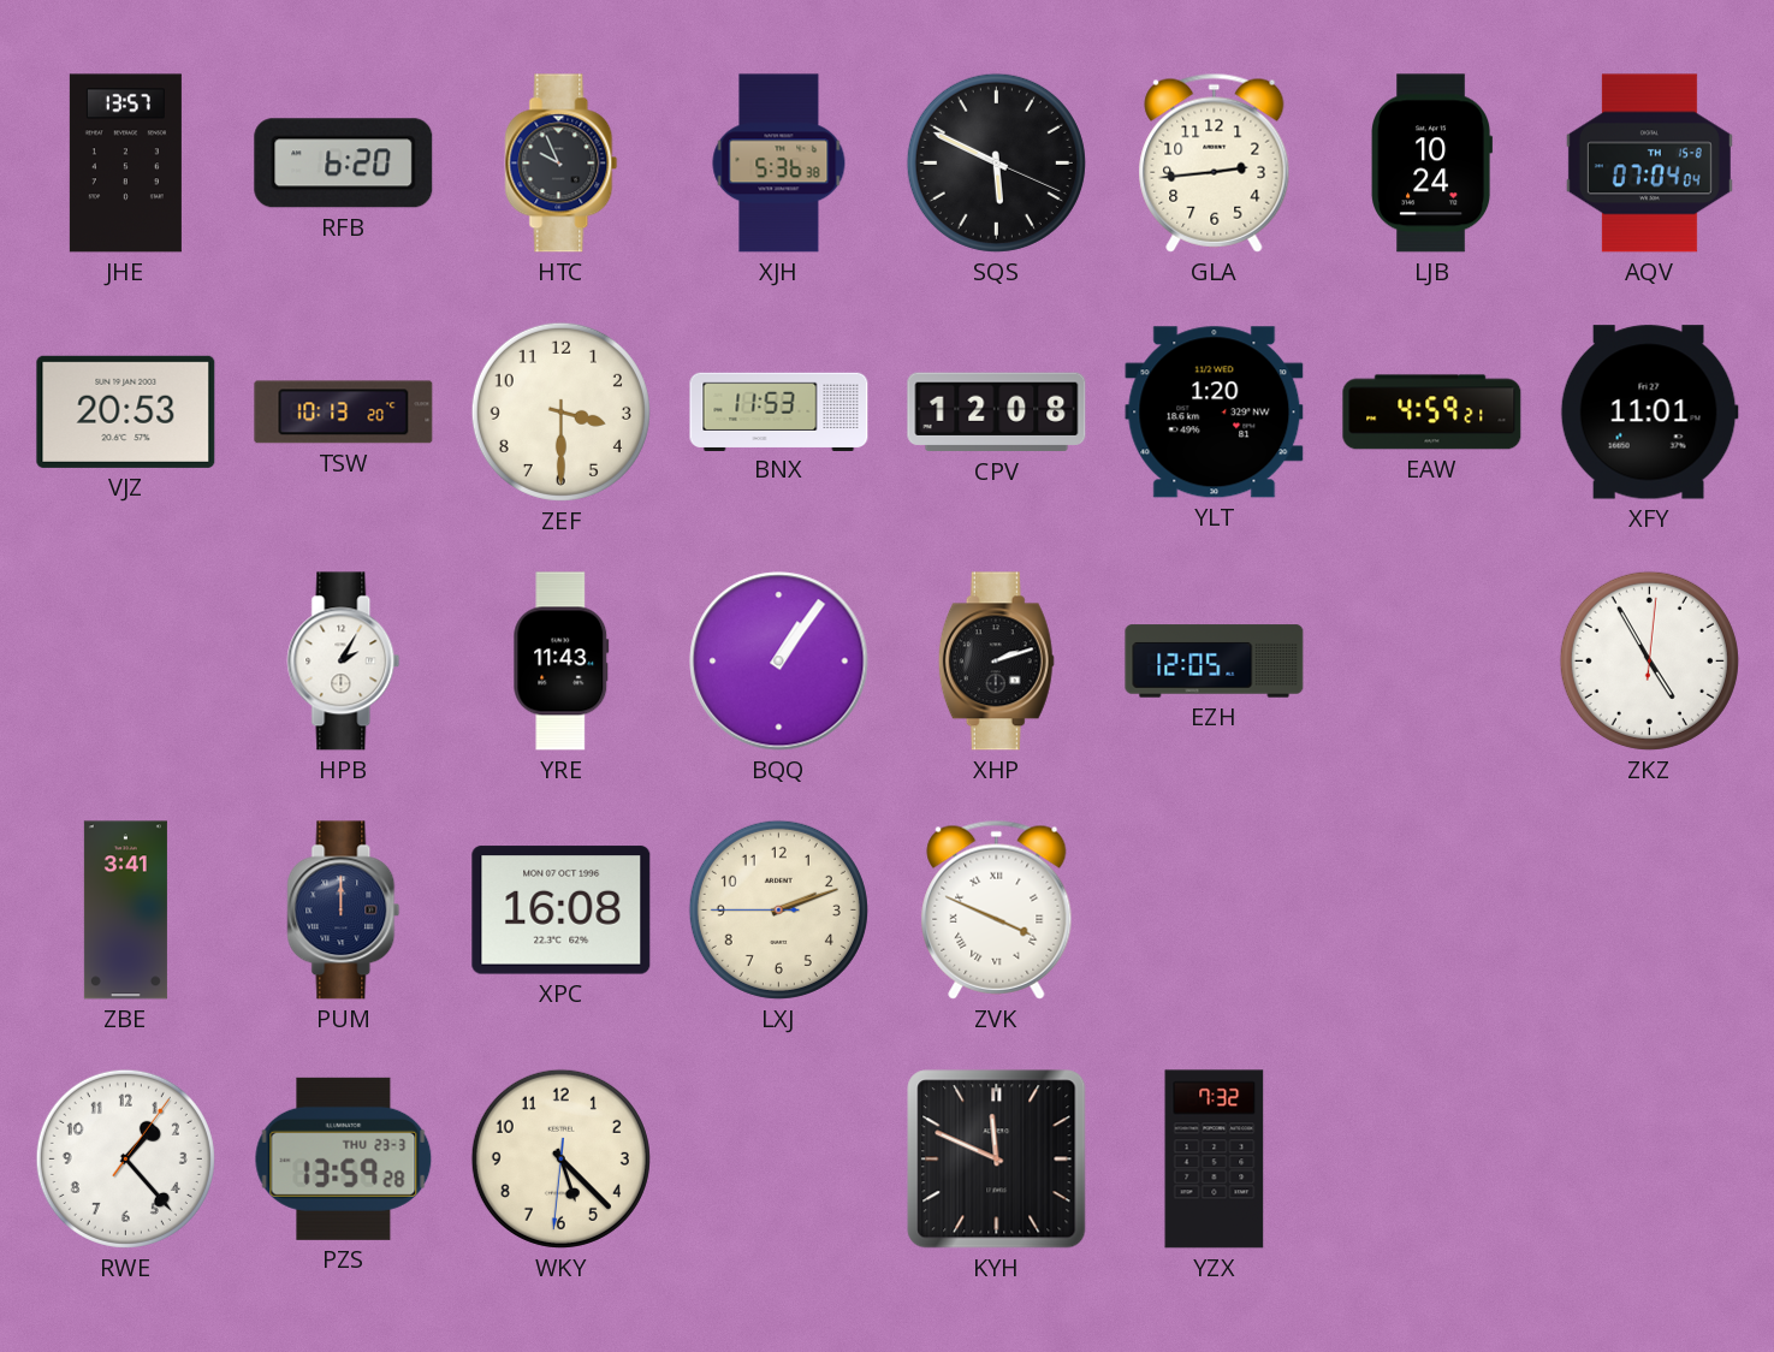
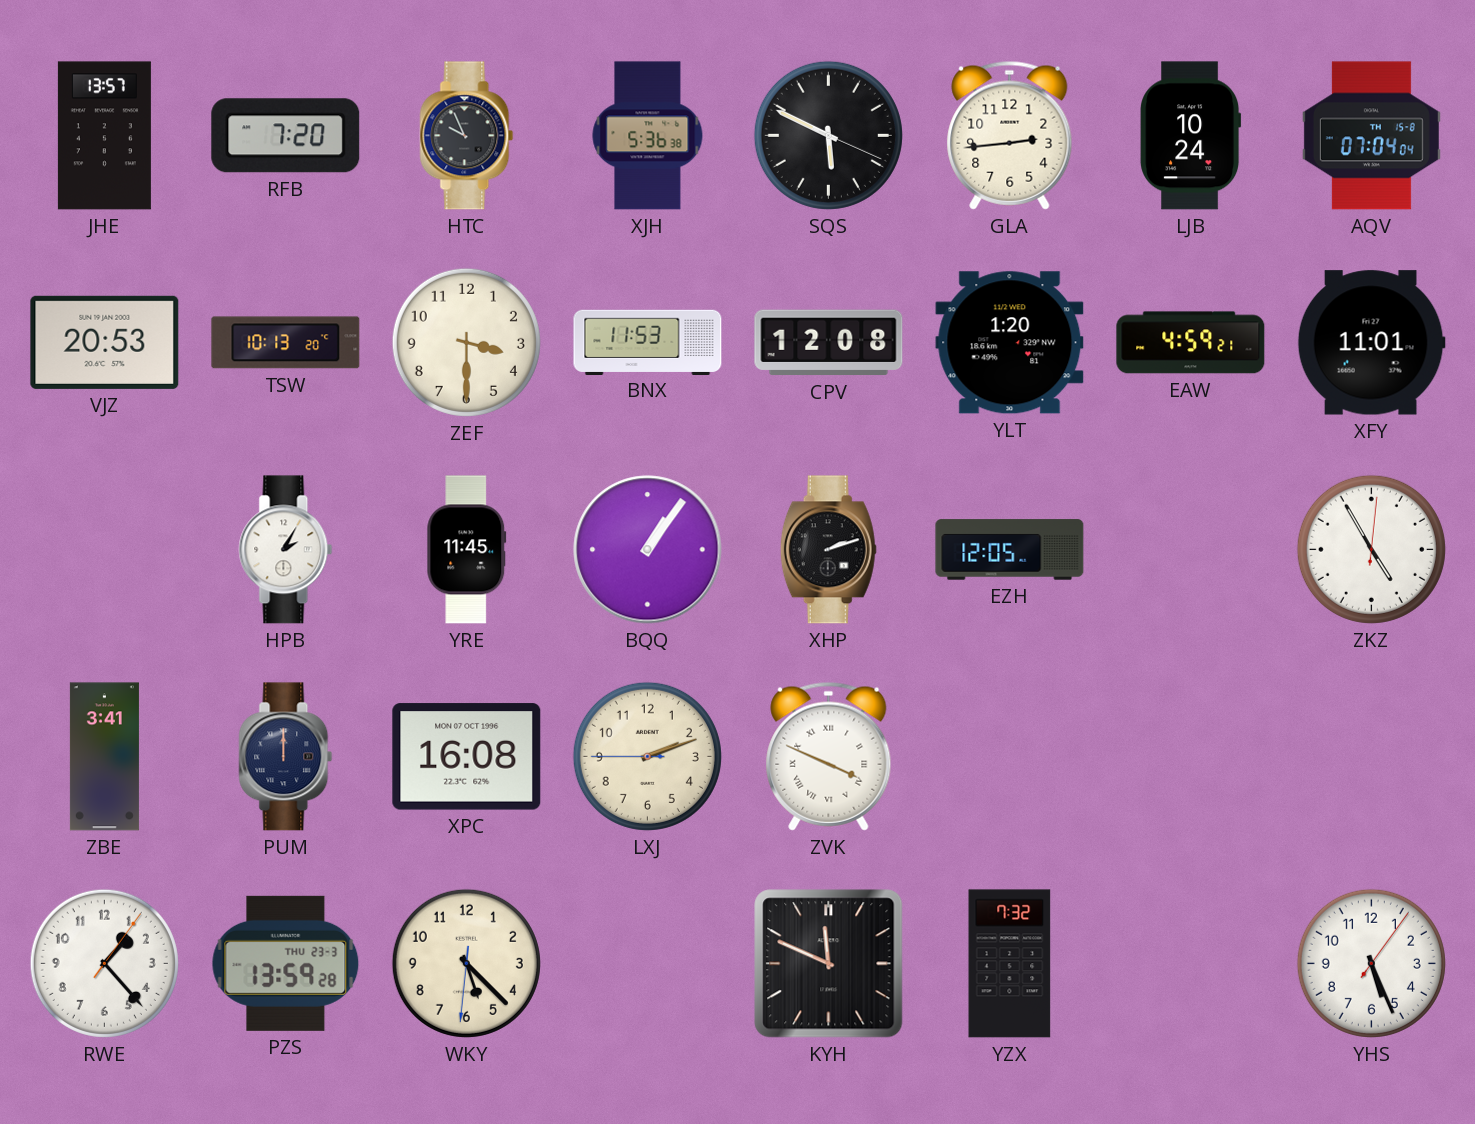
RFB: 6:20 -> 7:20
YRE: 11:43 -> 11:45
YHS: none -> 5:26
